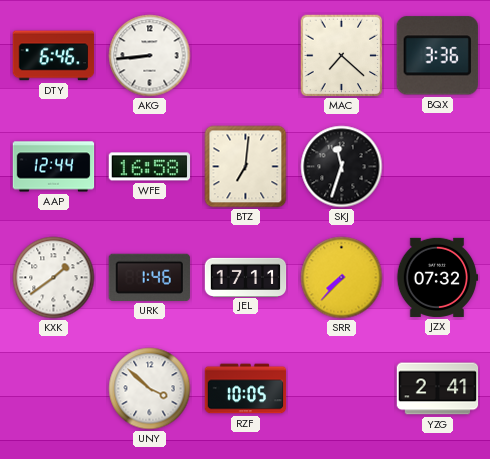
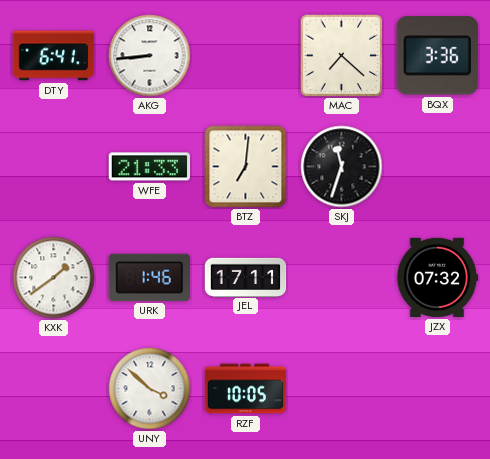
DTY: 6:46 -> 6:41
AAP: 12:44 -> none
WFE: 16:58 -> 21:33
SRR: 7:37 -> none
YZG: 2:41 -> none
